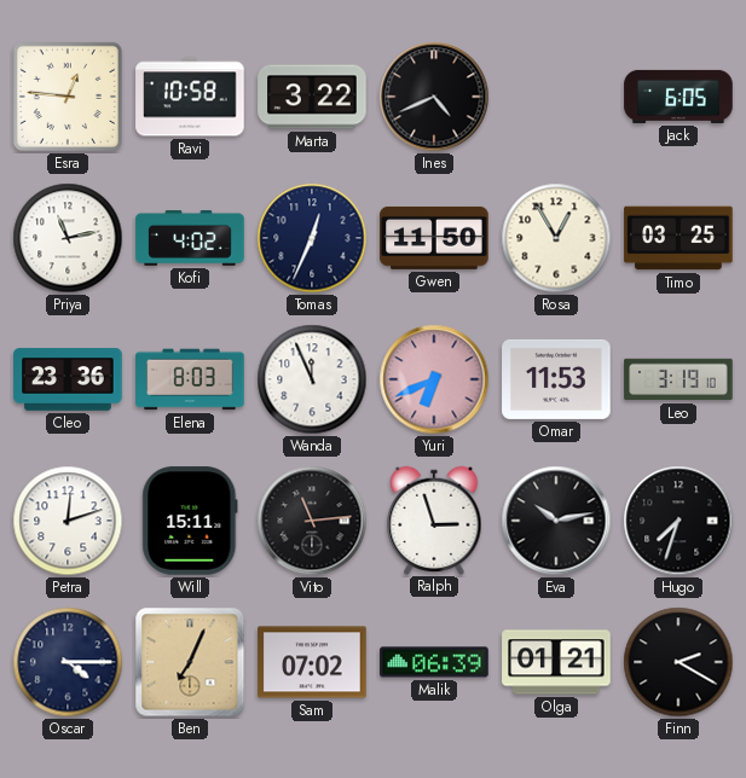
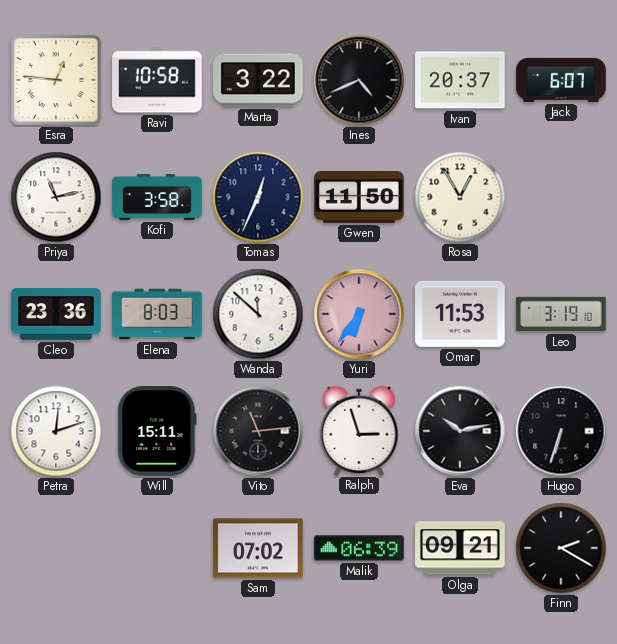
Ivan: none -> 20:37
Jack: 6:05 -> 6:07
Kofi: 4:02 -> 3:58
Timo: 03:25 -> none
Wanda: 11:56 -> 11:52
Yuri: 6:41 -> 6:36
Hugo: 7:33 -> 6:33
Oscar: 4:15 -> none
Ben: 7:04 -> none
Olga: 01:21 -> 09:21
